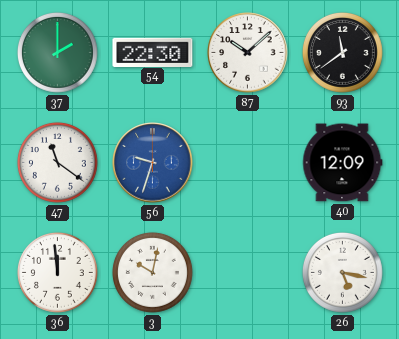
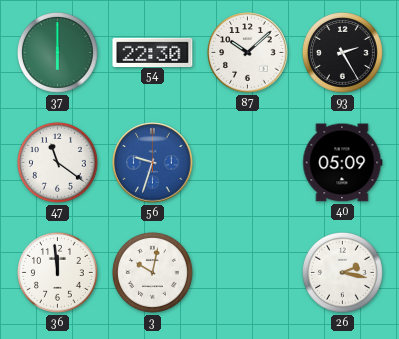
37: 2:00 -> 6:00
93: 11:39 -> 2:25
40: 12:09 -> 05:09
26: 5:17 -> 2:17
